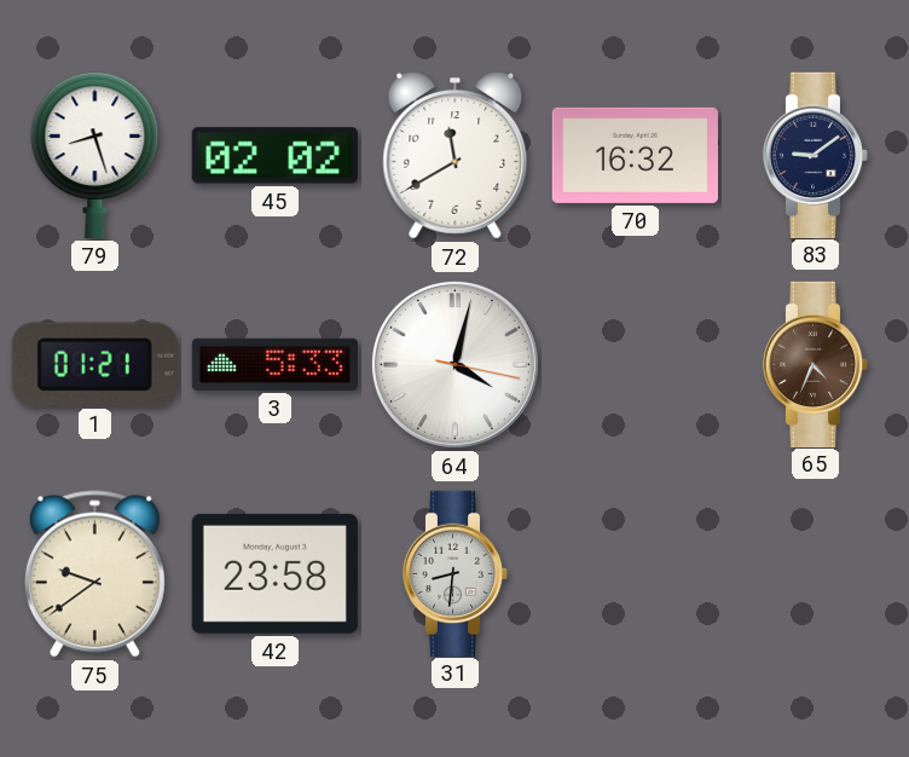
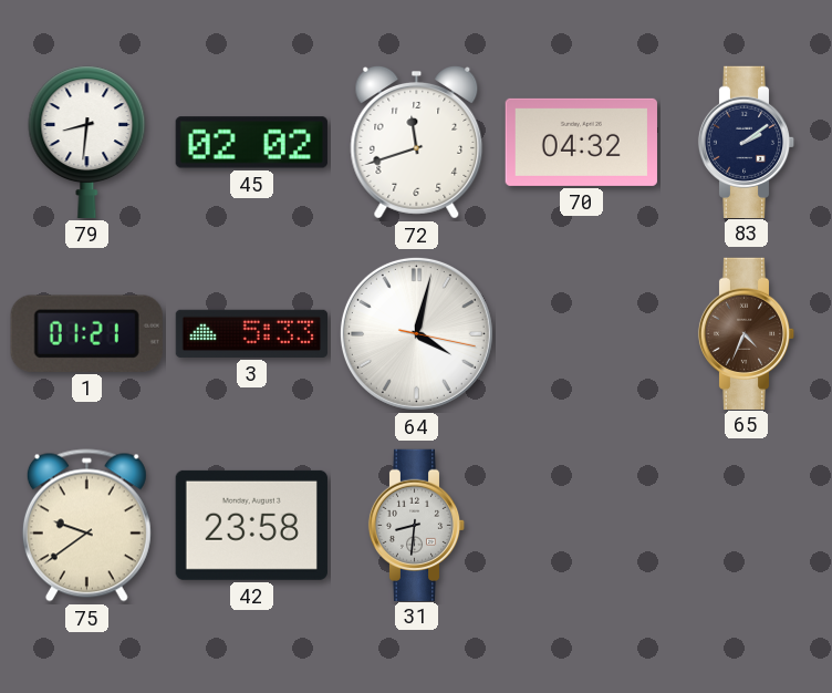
79: 8:27 -> 8:31
72: 11:40 -> 11:42
70: 16:32 -> 04:32
83: 9:09 -> 2:09
